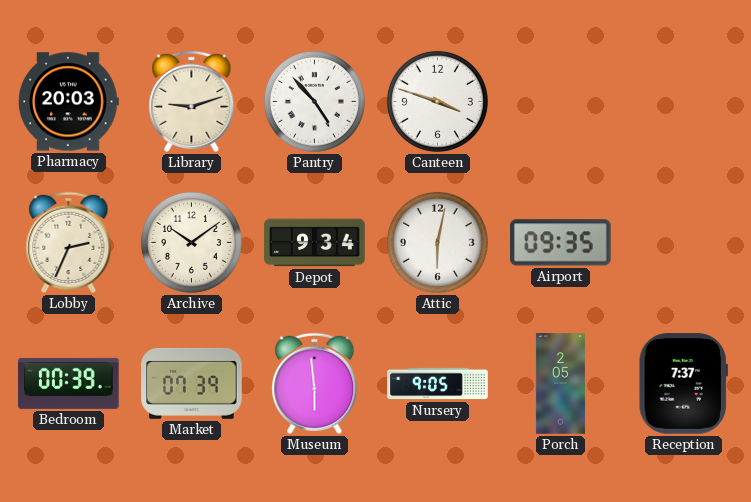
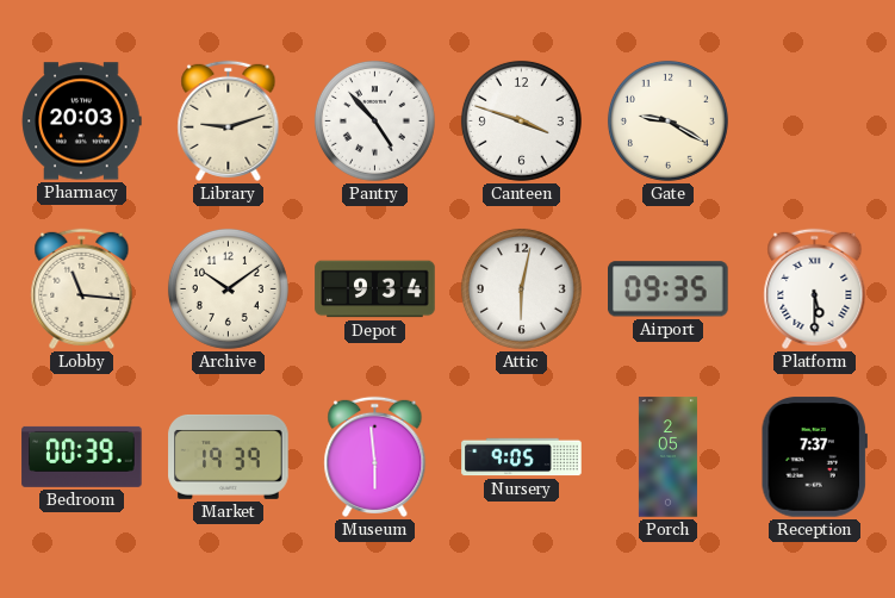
Gate: none -> 9:20
Lobby: 2:34 -> 11:16
Platform: none -> 5:30
Market: 07:39 -> 19:39
